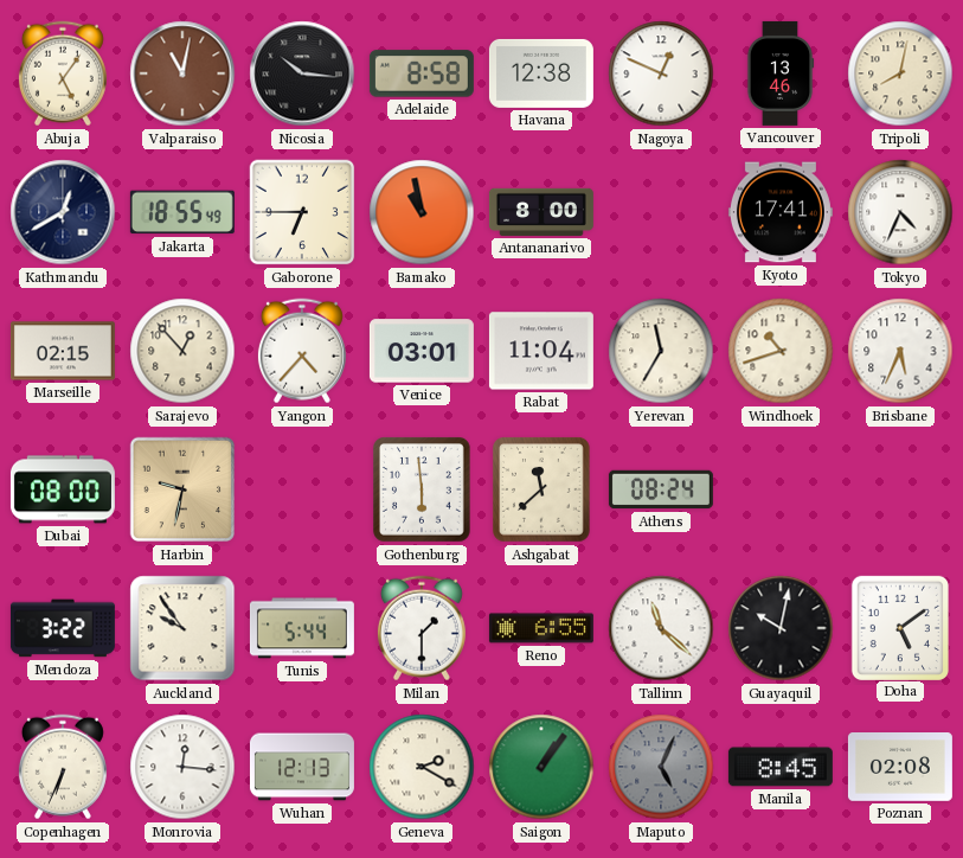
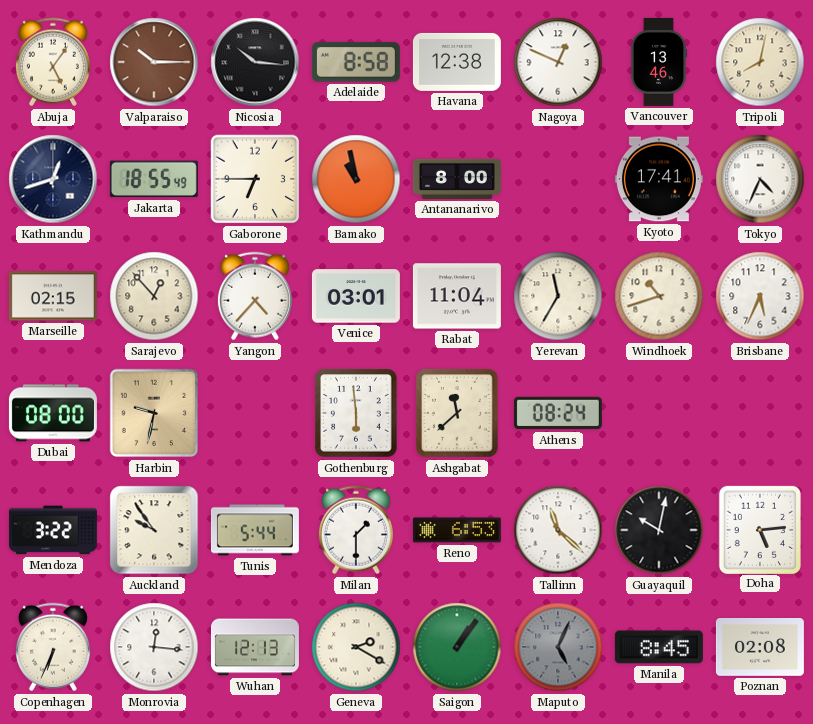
Valparaiso: 11:02 -> 10:15
Kathmandu: 12:40 -> 12:42
Reno: 6:55 -> 6:53
Doha: 5:09 -> 5:14
